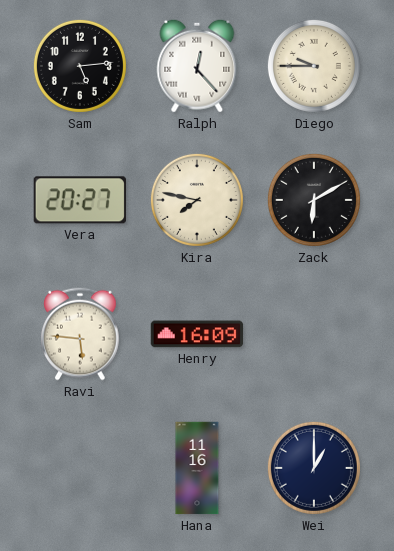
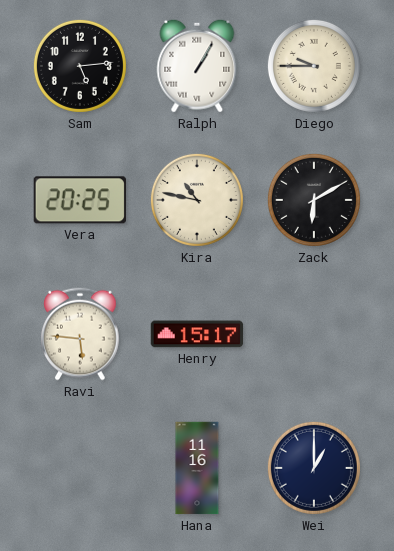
Ralph: 12:23 -> 1:05
Vera: 20:27 -> 20:25
Kira: 7:47 -> 10:47
Henry: 16:09 -> 15:17
